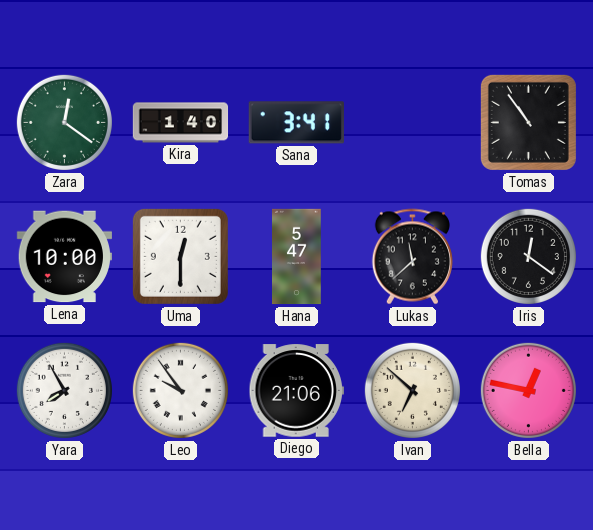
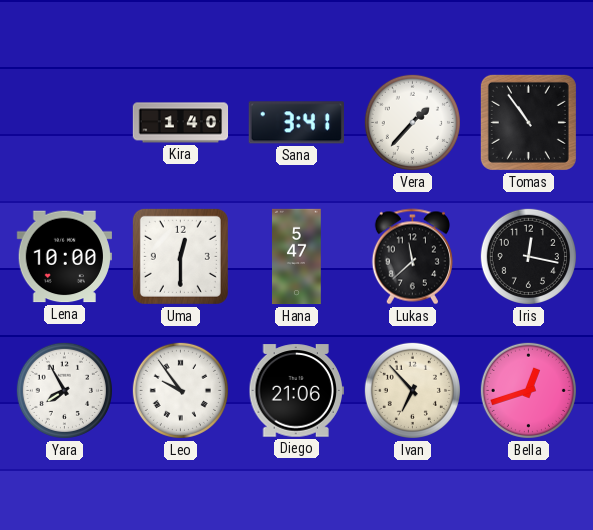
Zara: 12:21 -> none
Vera: none -> 1:37
Iris: 12:21 -> 12:17
Ivan: 6:52 -> 6:53
Bella: 12:47 -> 12:42
